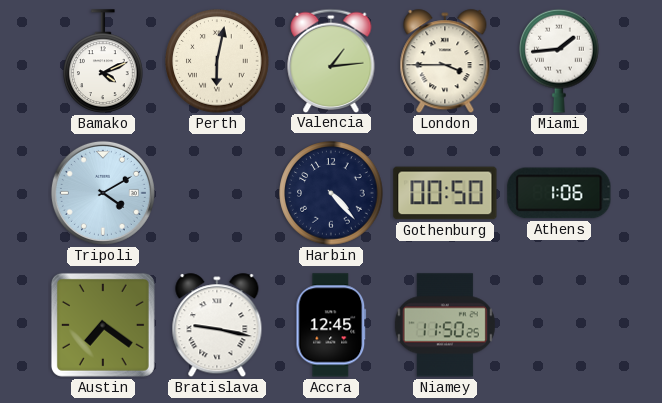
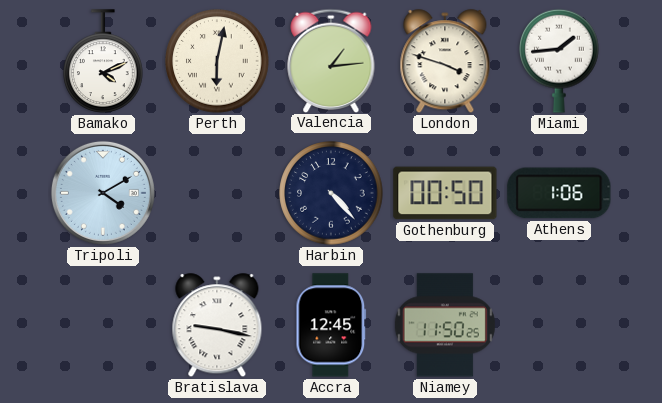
London: 3:45 -> 3:48
Austin: 7:21 -> none
